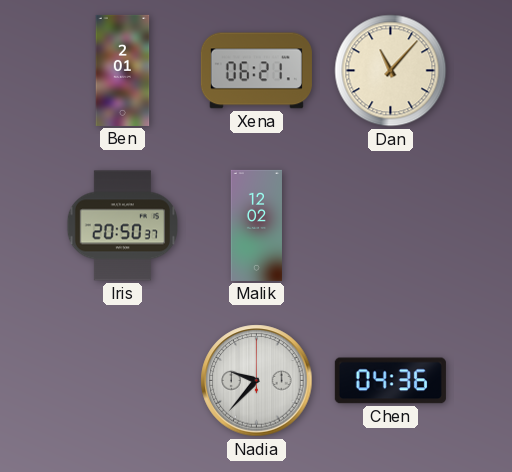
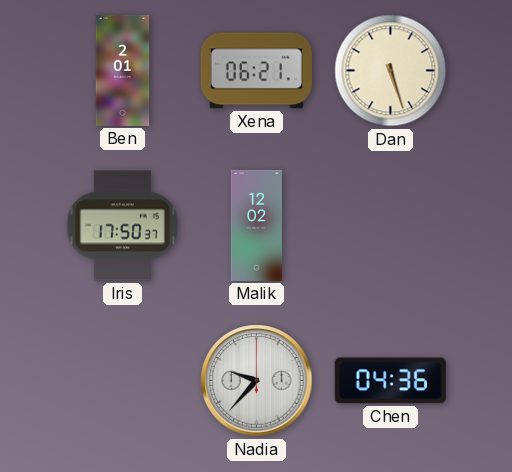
Dan: 11:07 -> 5:27
Iris: 20:50 -> 17:50
